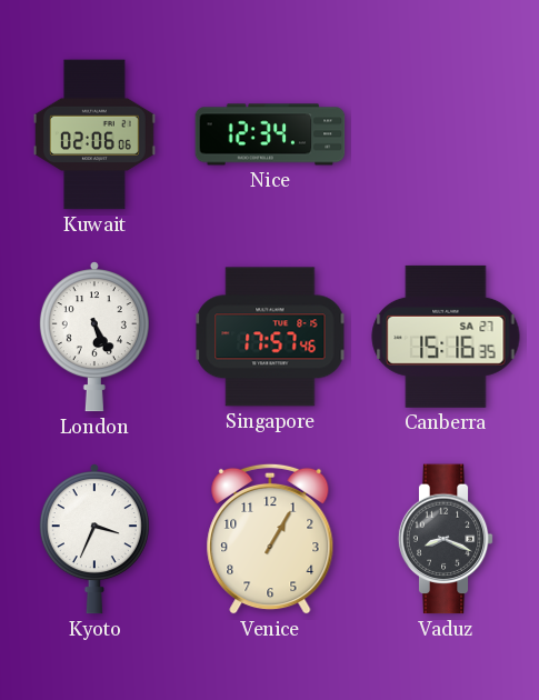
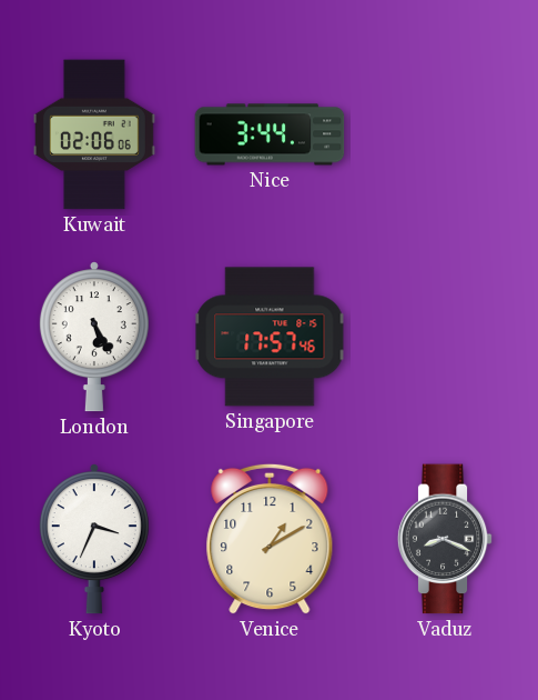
Nice: 12:34 -> 3:44
Canberra: 15:16 -> none
Venice: 1:05 -> 1:10
